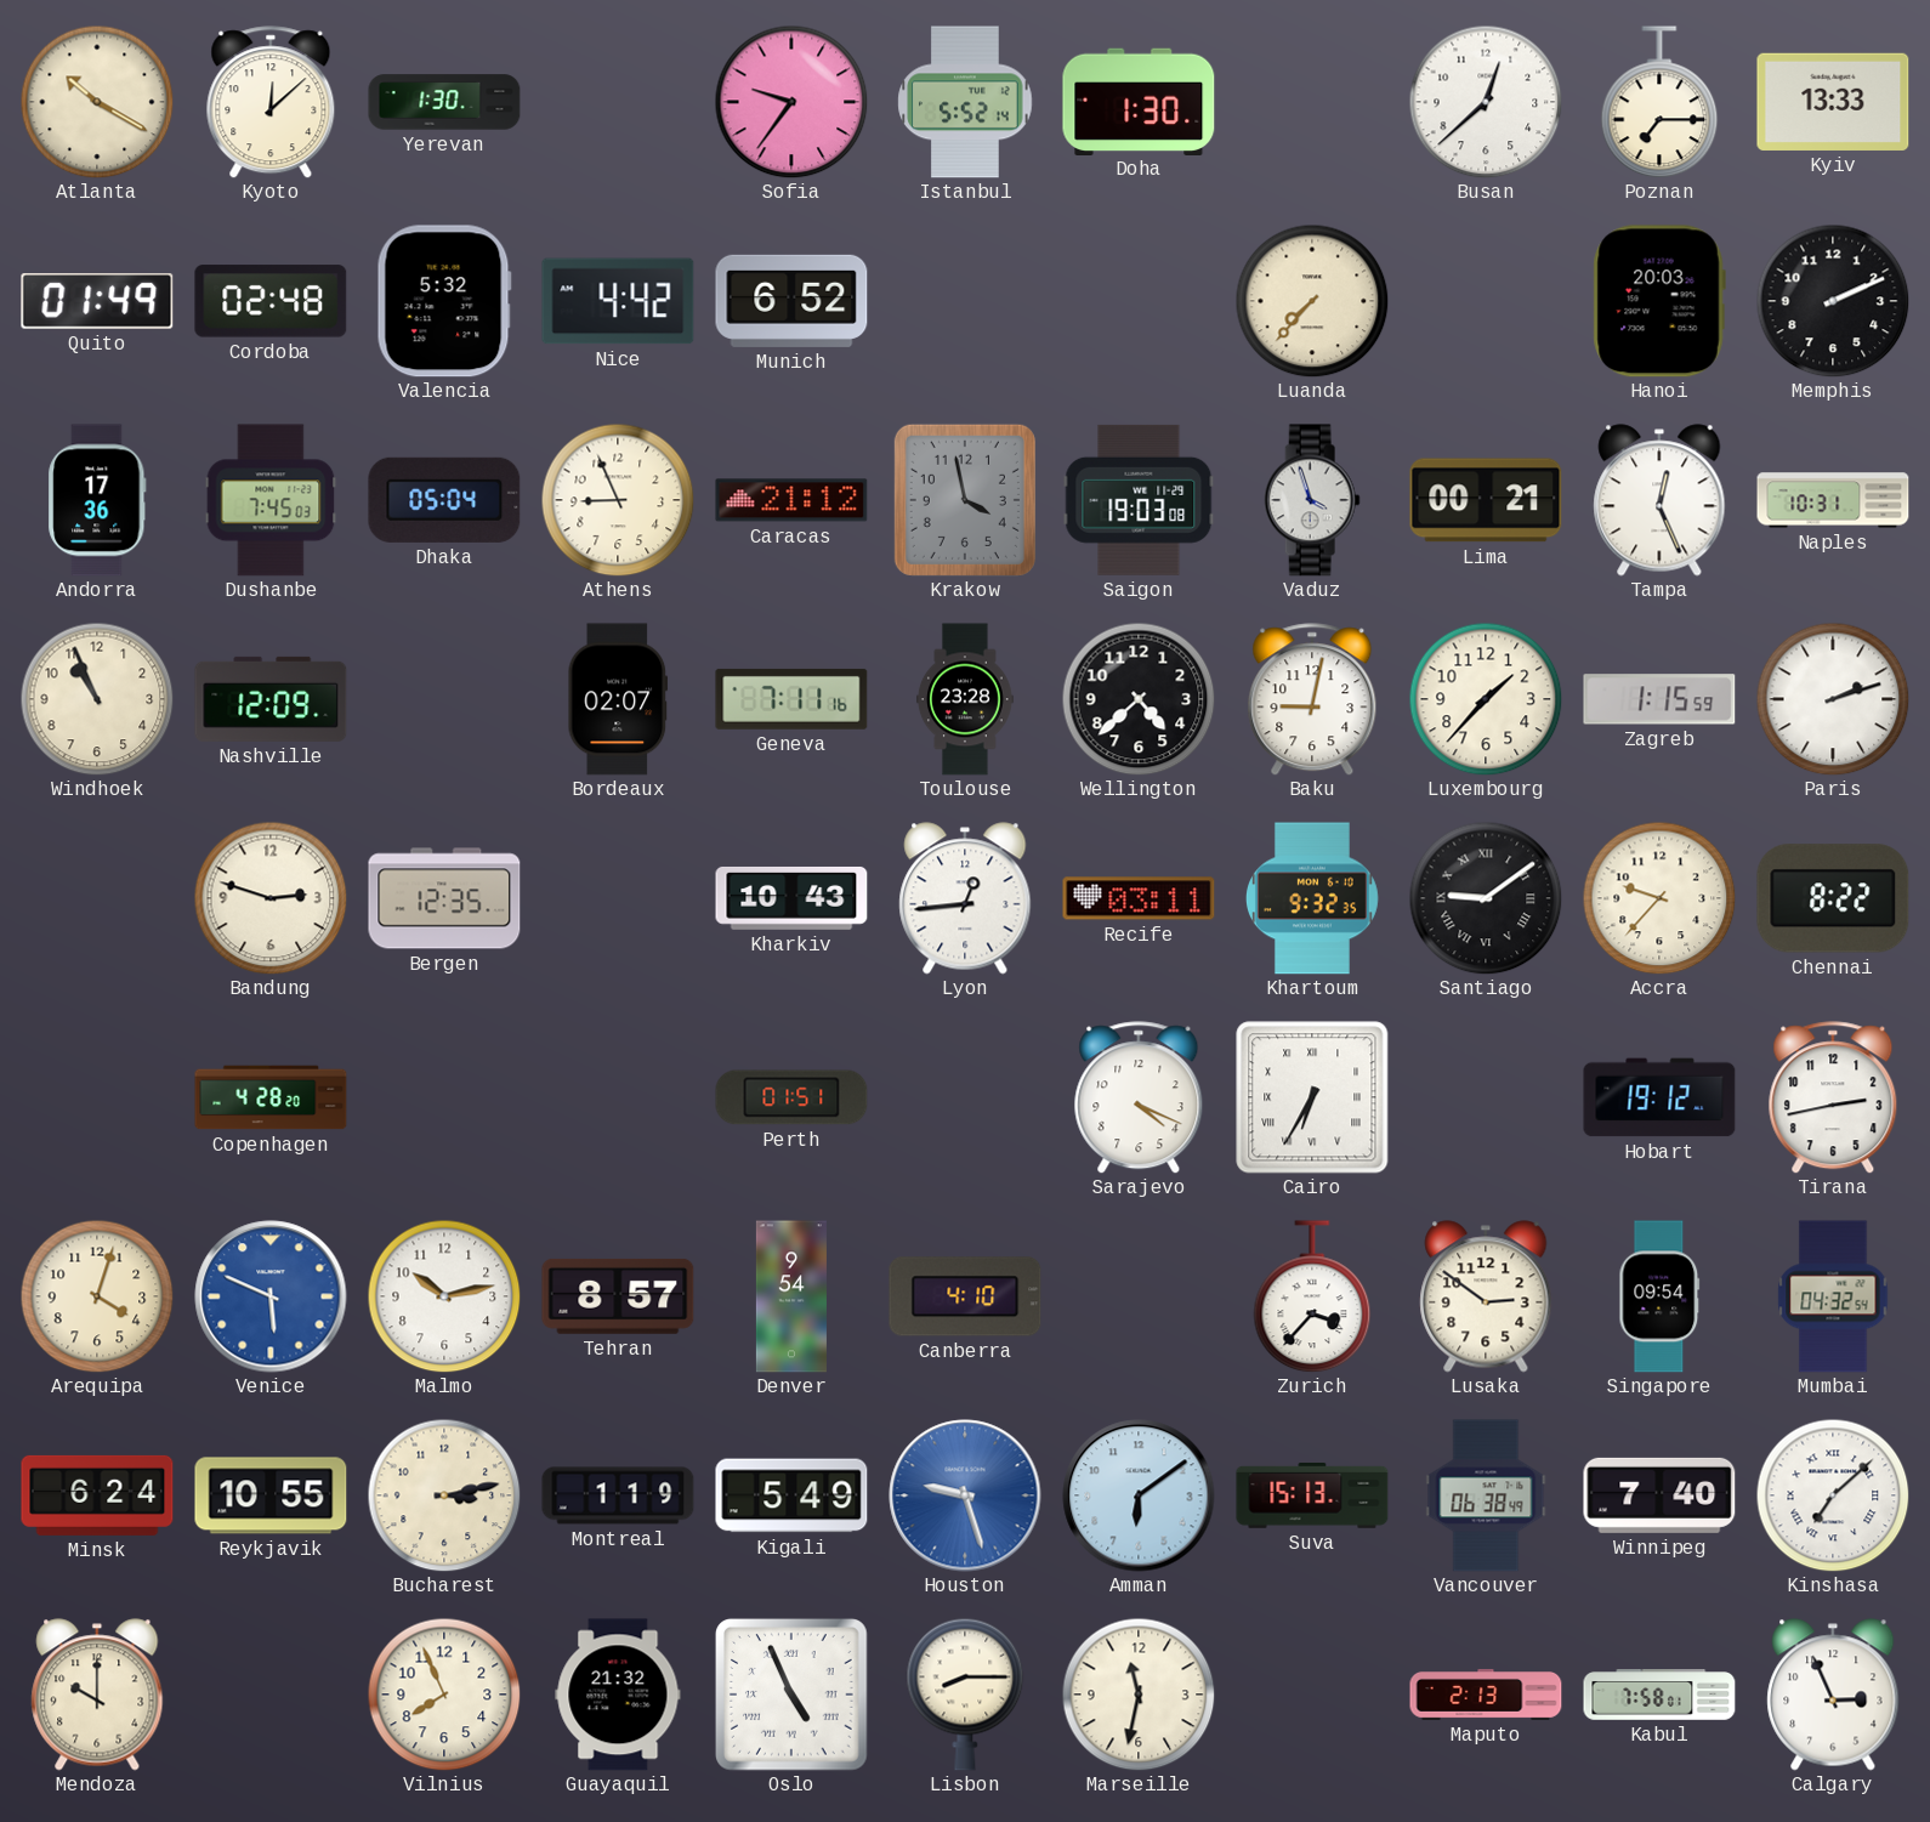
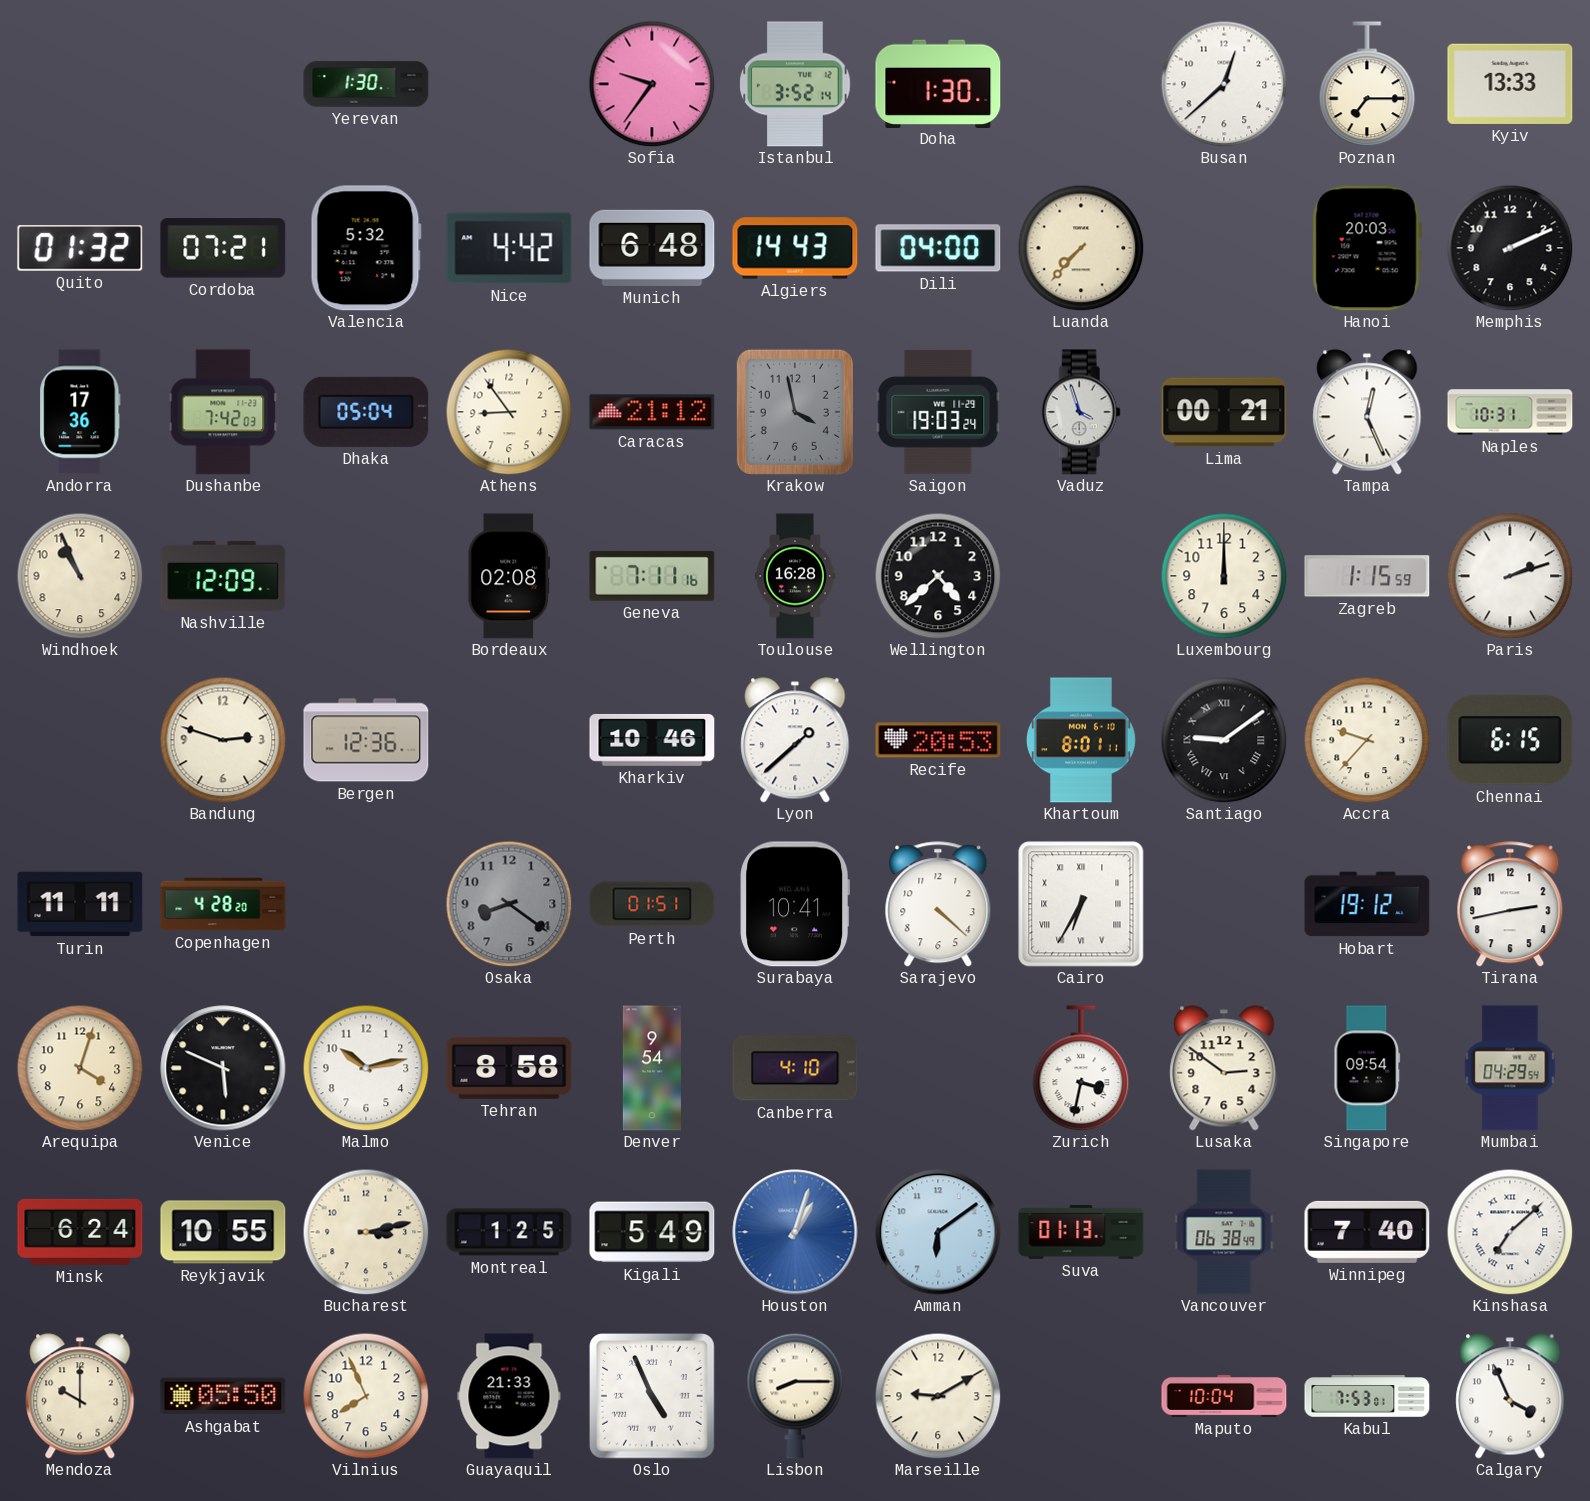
Atlanta: 10:20 -> none
Kyoto: 12:08 -> none
Istanbul: 5:52 -> 3:52
Quito: 01:49 -> 01:32
Cordoba: 02:48 -> 07:21
Munich: 6:52 -> 6:48
Algiers: none -> 14:43
Dili: none -> 04:00
Dushanbe: 7:45 -> 7:42
Athens: 8:56 -> 8:54
Saigon: 19:03:08 -> 19:03:24
Bordeaux: 02:07 -> 02:08
Toulouse: 23:28 -> 16:28
Baku: 9:02 -> none
Luxembourg: 1:37 -> 12:00
Bergen: 12:35 -> 12:36
Kharkiv: 10:43 -> 10:46
Lyon: 12:44 -> 1:38
Recife: 03:11 -> 20:53
Khartoum: 9:32 -> 8:01
Chennai: 8:22 -> 6:15
Turin: none -> 11:11
Osaka: none -> 8:21
Surabaya: none -> 10:41
Sarajevo: 4:19 -> 4:22
Venice dial: blue -> black
Tehran: 8:57 -> 8:58
Zurich: 3:37 -> 3:32
Mumbai: 04:32 -> 04:29
Montreal: 1:19 -> 1:25
Houston: 9:27 -> 1:03
Suva: 15:13 -> 01:13
Ashgabat: none -> 05:50
Guayaquil: 21:32 -> 21:33
Marseille: 11:32 -> 9:10
Maputo: 2:13 -> 10:04
Kabul: 7:58 -> 7:53
Calgary: 2:56 -> 3:56
